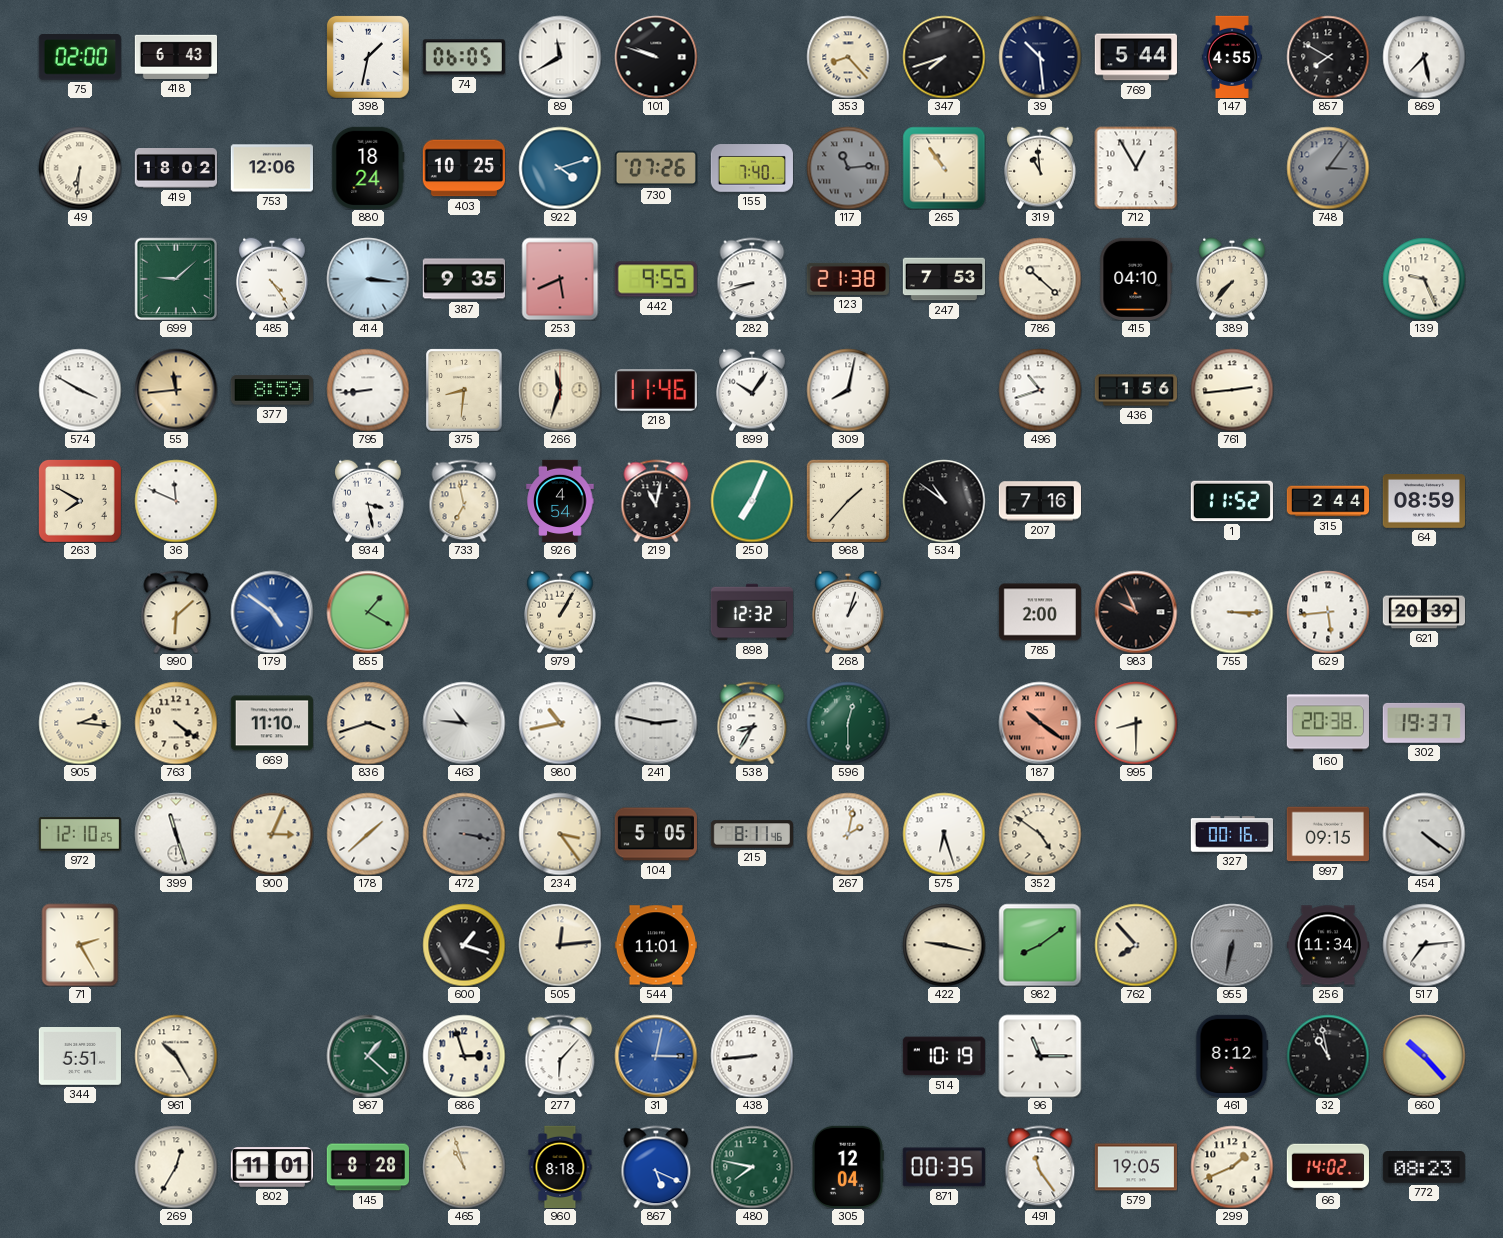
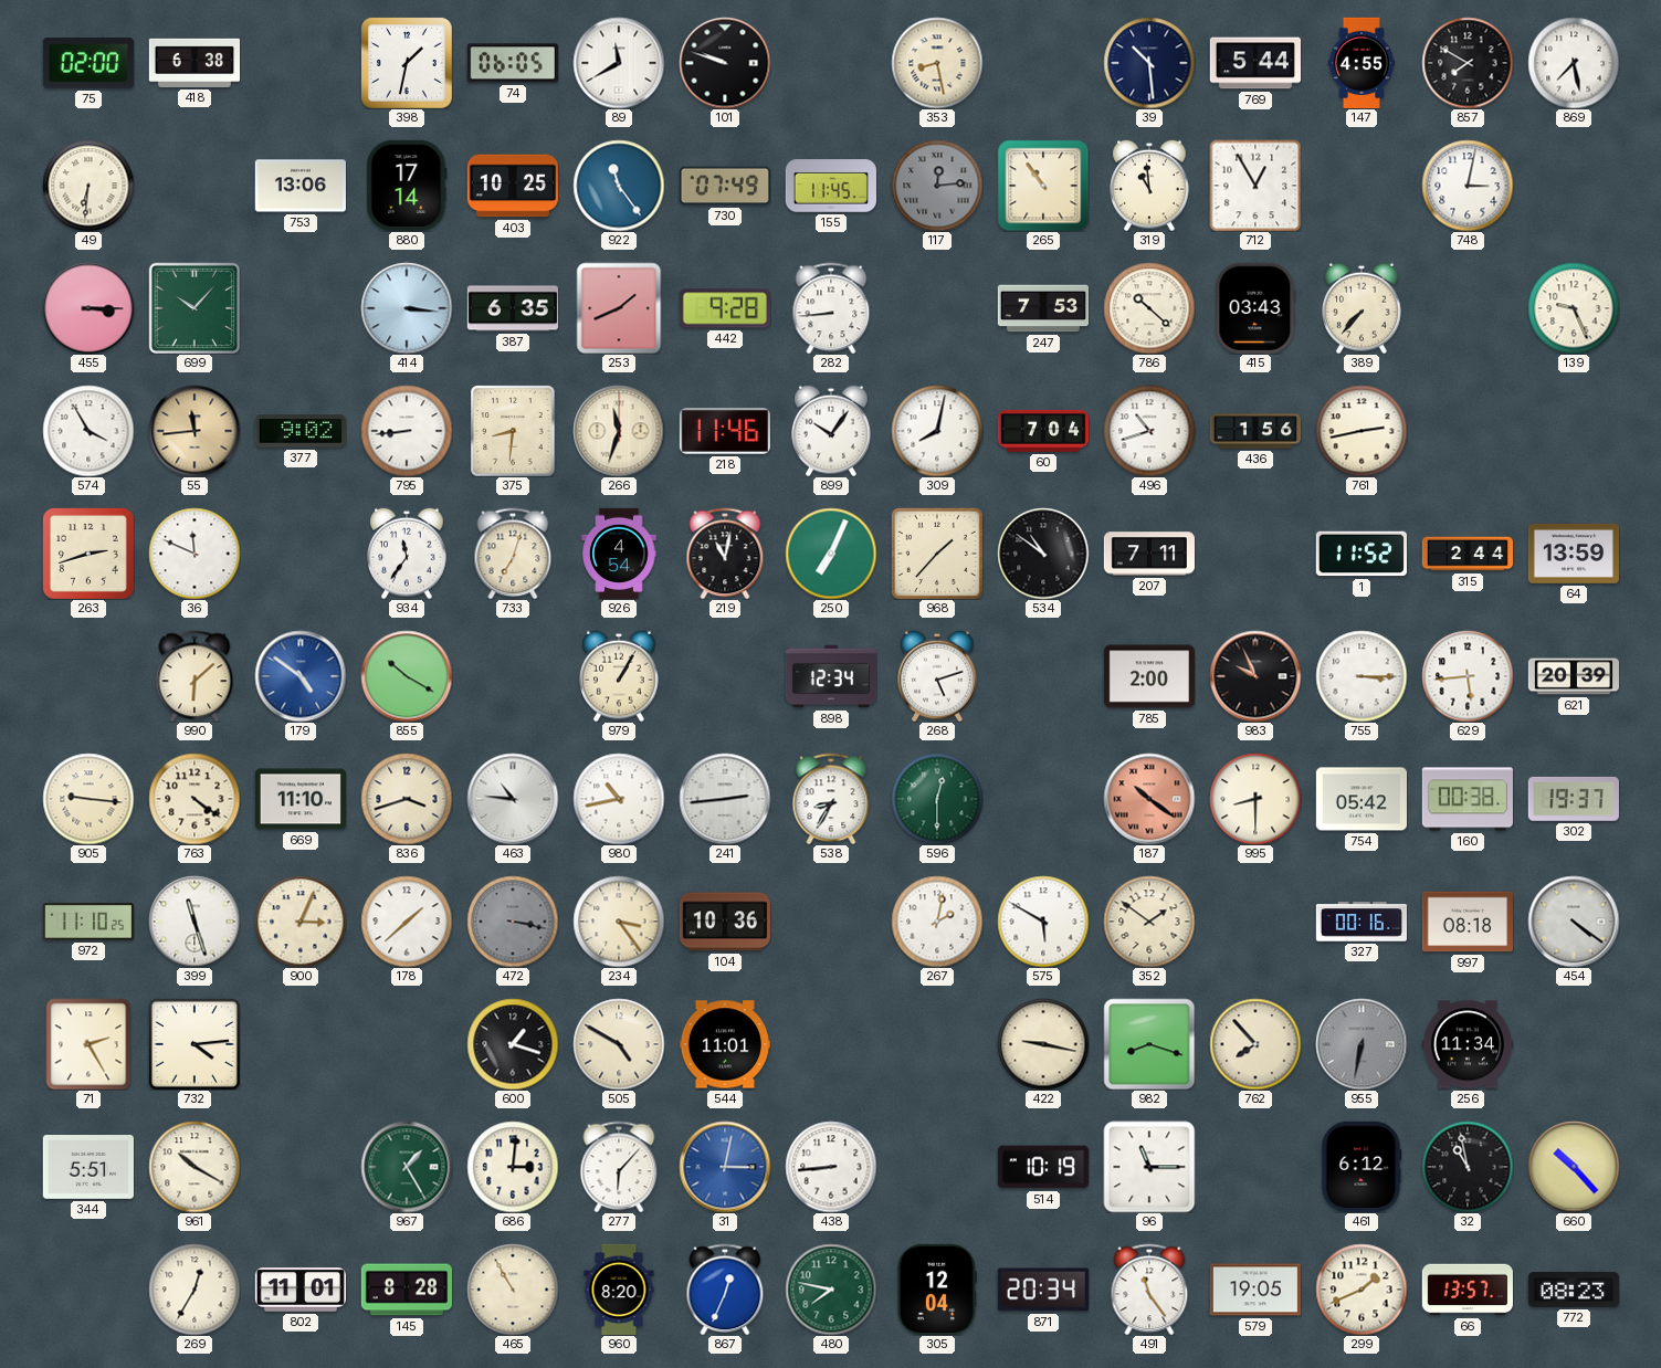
418: 6:43 -> 6:38
353: 8:23 -> 8:28
347: 7:42 -> none
419: 18:02 -> none
753: 12:06 -> 13:06
880: 18:24 -> 17:14
922: 4:12 -> 11:24
730: 07:26 -> 07:49
155: 7:40 -> 11:45
117: 11:14 -> 12:14
748: 3:06 -> 3:02
748 dial: grey -> white
455: none -> 3:15
699: 9:08 -> 10:07
485: 4:24 -> none
387: 9:35 -> 6:35
253: 5:41 -> 1:41
442: 9:55 -> 9:28
282: 8:42 -> 8:44
123: 21:38 -> none
415: 04:10 -> 03:43
574: 3:50 -> 3:55
377: 8:59 -> 9:02
60: none -> 7:04
761: 2:44 -> 2:43
263: 7:50 -> 2:42
934: 3:28 -> 11:36
733: 6:58 -> 7:03
207: 7:16 -> 7:11
64: 08:59 -> 13:59
855: 1:20 -> 10:20
898: 12:32 -> 12:34
268: 1:03 -> 5:12
905: 2:16 -> 9:16
241: 2:47 -> 2:44
754: none -> 05:42
160: 20:38 -> 00:38
972: 12:10 -> 11:10
104: 5:05 -> 10:36
215: 8:11 -> none
575: 6:27 -> 5:50
352: 4:51 -> 1:51
997: 09:15 -> 08:18
732: none -> 4:14
505: 12:14 -> 4:50
982: 8:09 -> 8:18
517: 7:14 -> none
961: 10:25 -> 10:20
967: 1:22 -> 1:25
686: 2:57 -> 3:01
461: 8:12 -> 6:12
465: 10:57 -> 10:55
960: 8:18 -> 8:20
867: 5:19 -> 12:34
871: 00:35 -> 20:34
66: 14:02 -> 13:57
